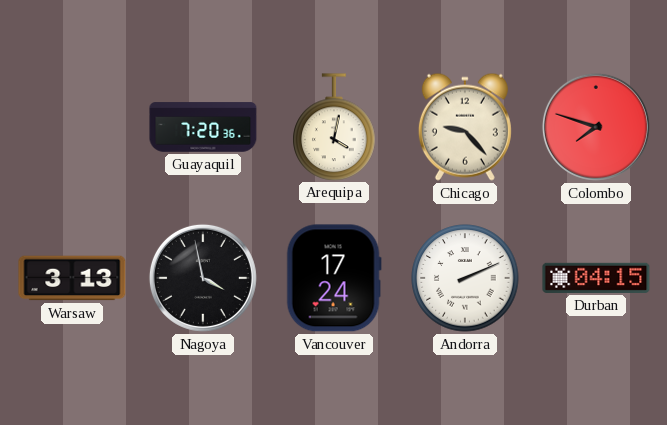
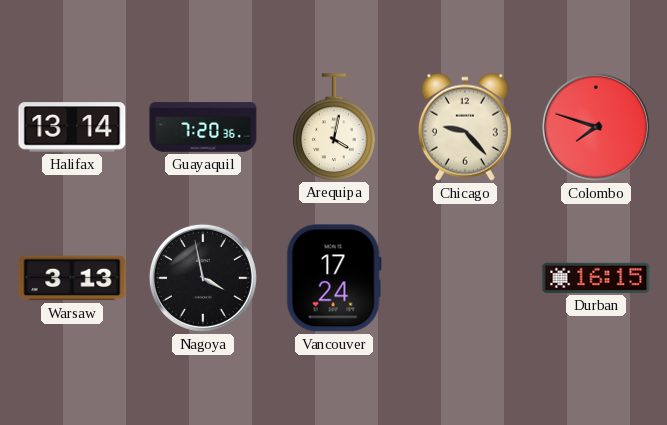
Halifax: none -> 13:14
Andorra: 2:11 -> none
Durban: 04:15 -> 16:15
